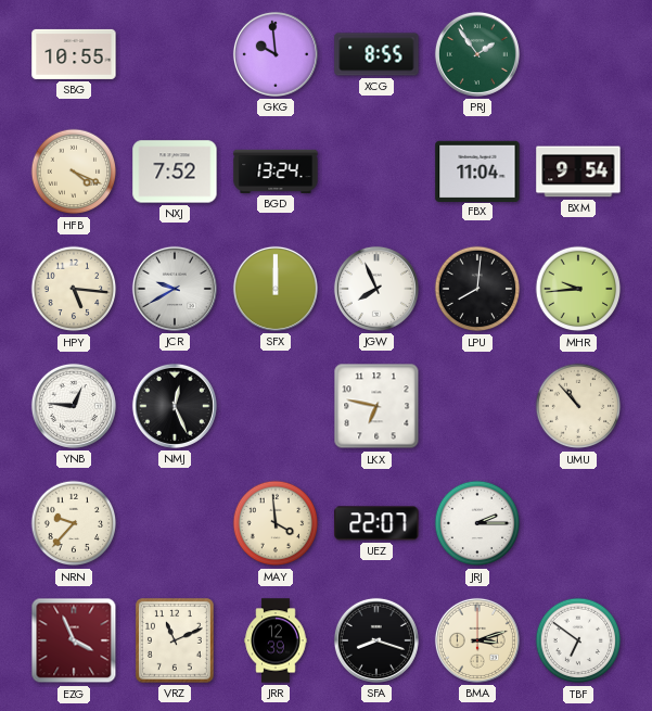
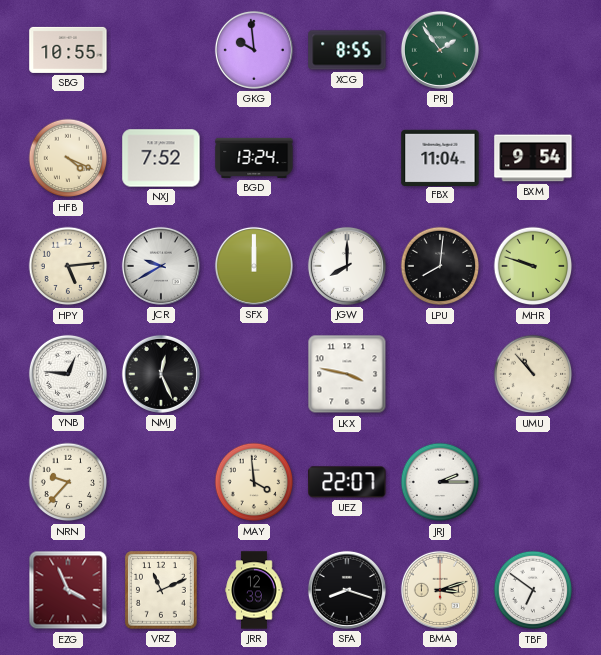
HPY: 5:16 -> 5:14
JGW: 7:56 -> 8:00
MHR: 9:44 -> 9:48
LKX: 6:47 -> 3:47
